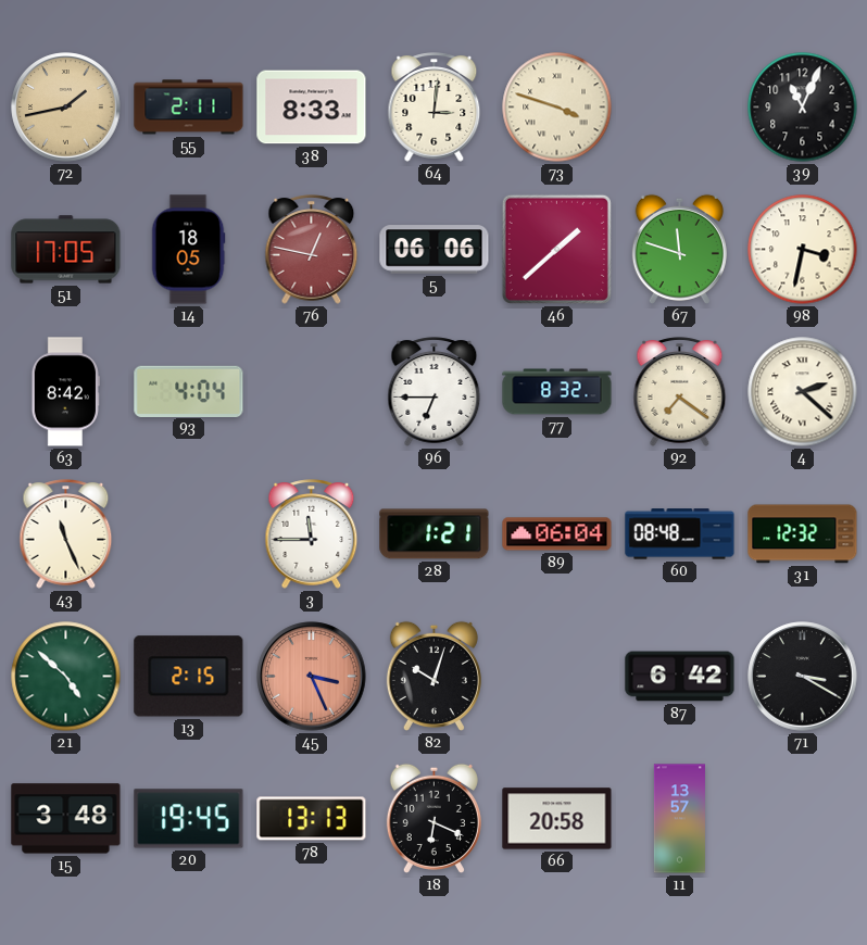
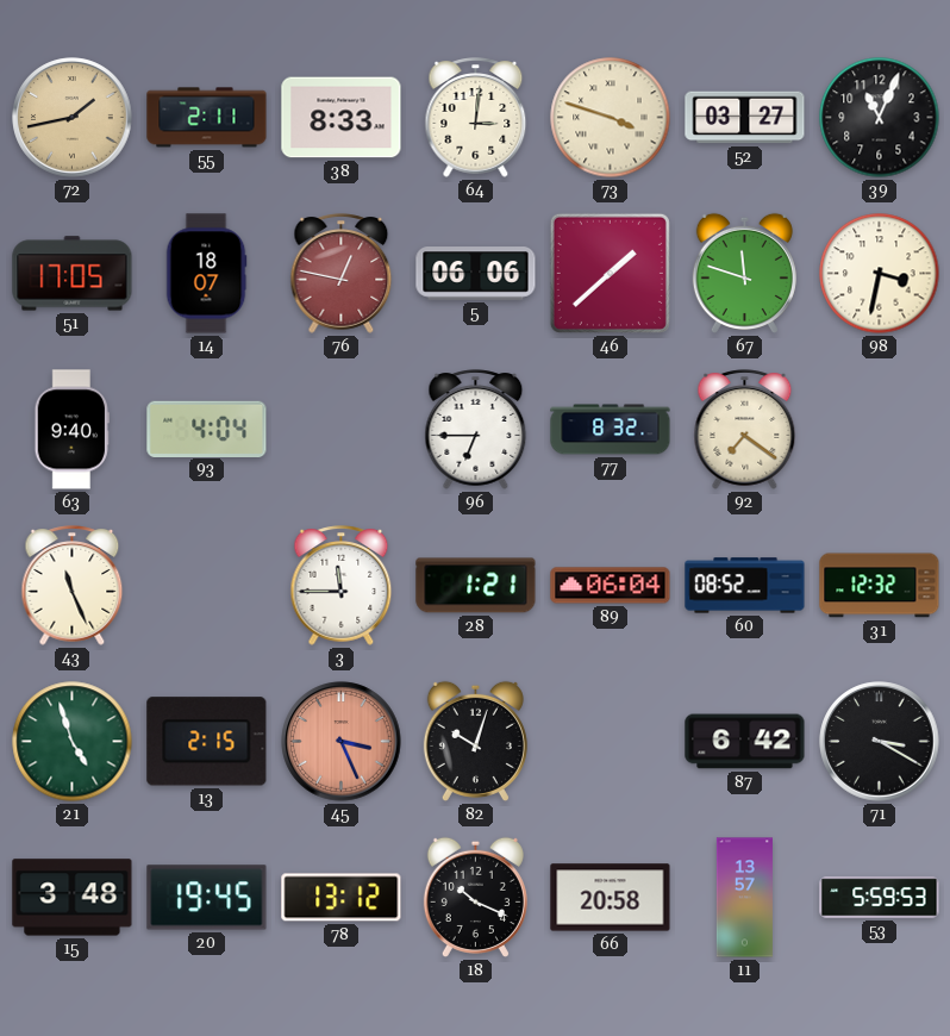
52: none -> 03:27
14: 18:05 -> 18:07
63: 8:42 -> 9:40
4: 2:22 -> none
60: 08:48 -> 08:52
21: 4:52 -> 4:57
78: 13:13 -> 13:12
18: 6:19 -> 10:19
53: none -> 5:59
